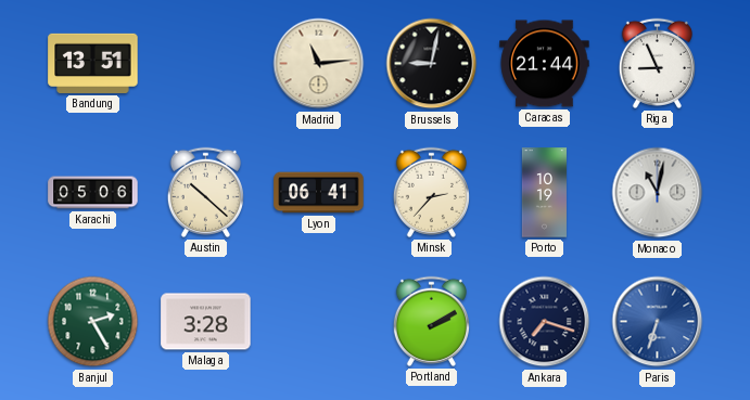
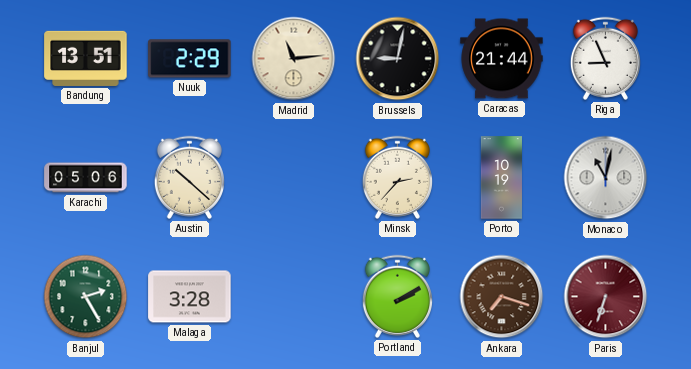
Nuuk: none -> 2:29
Lyon: 06:41 -> none
Ankara dial: navy -> brown
Paris dial: blue -> burgundy
